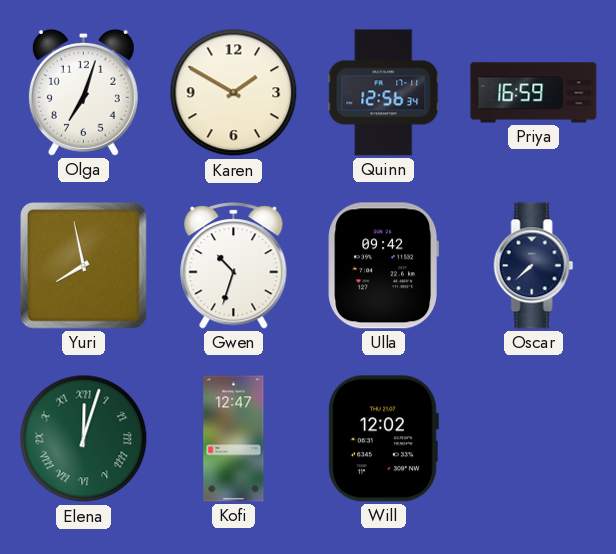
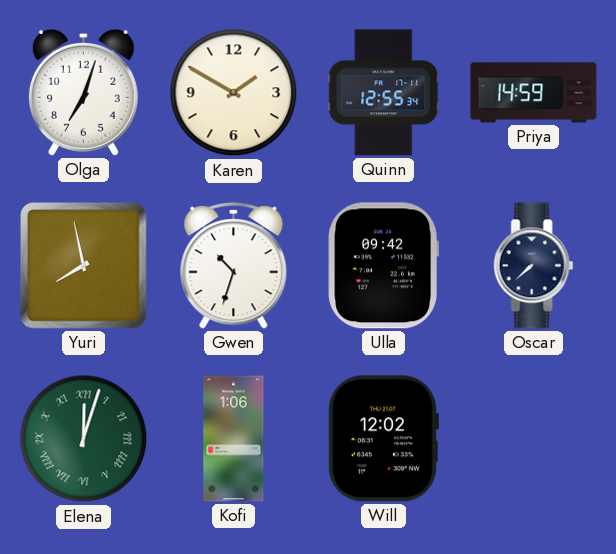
Quinn: 12:56 -> 12:55
Priya: 16:59 -> 14:59
Kofi: 12:47 -> 1:06
